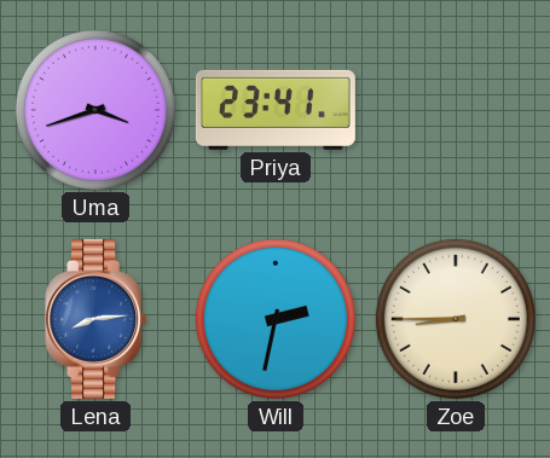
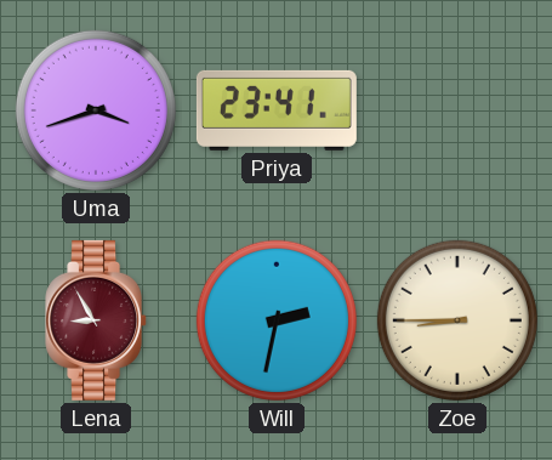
Lena: 8:14 -> 8:55
Lena dial: blue -> burgundy
